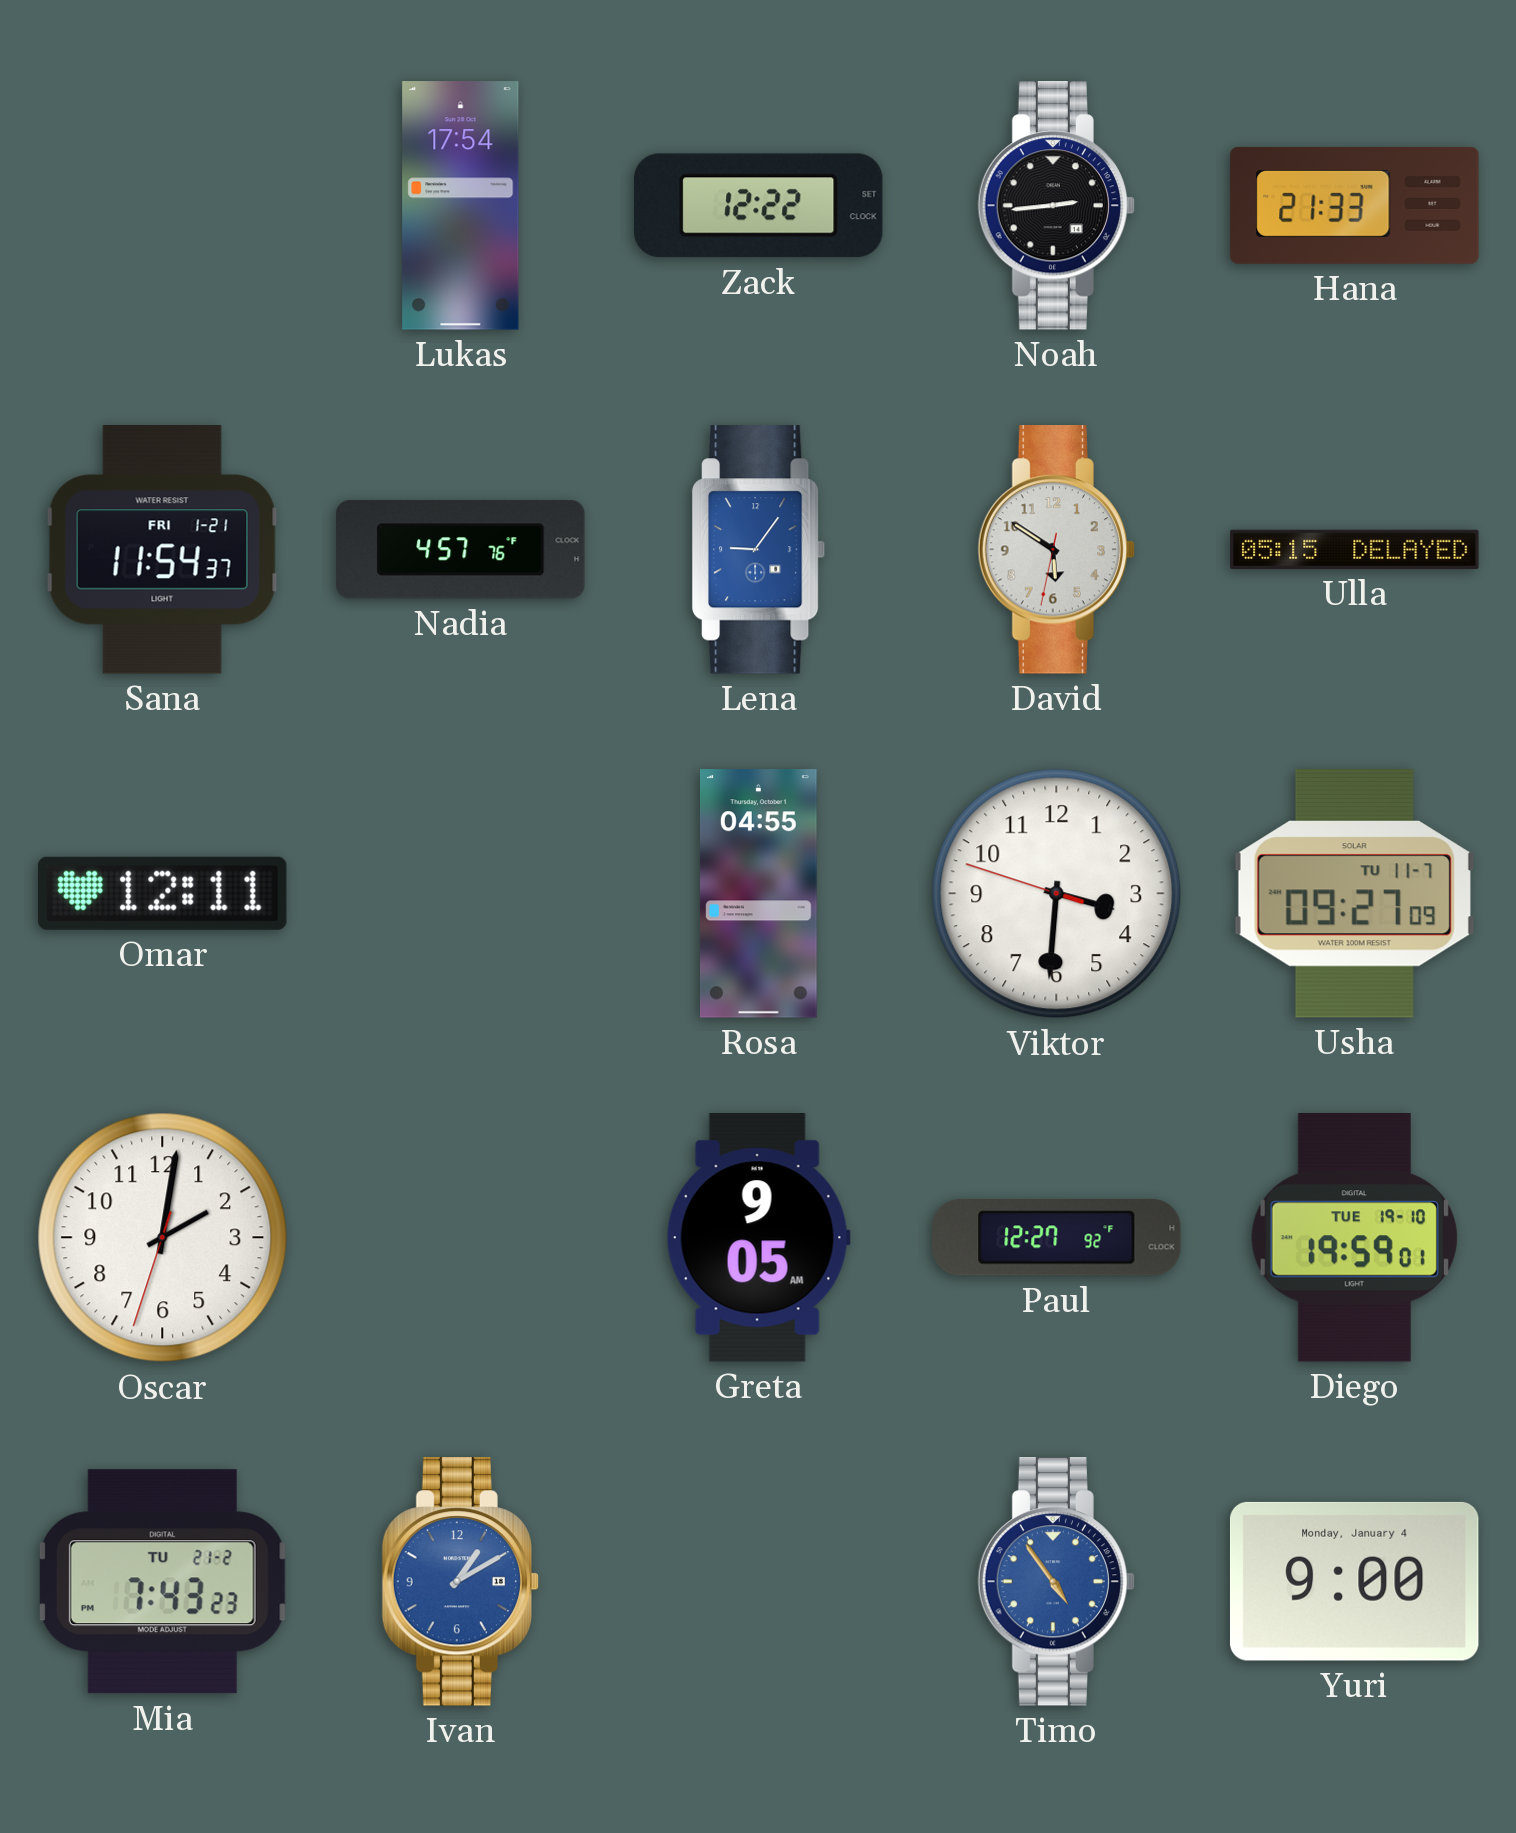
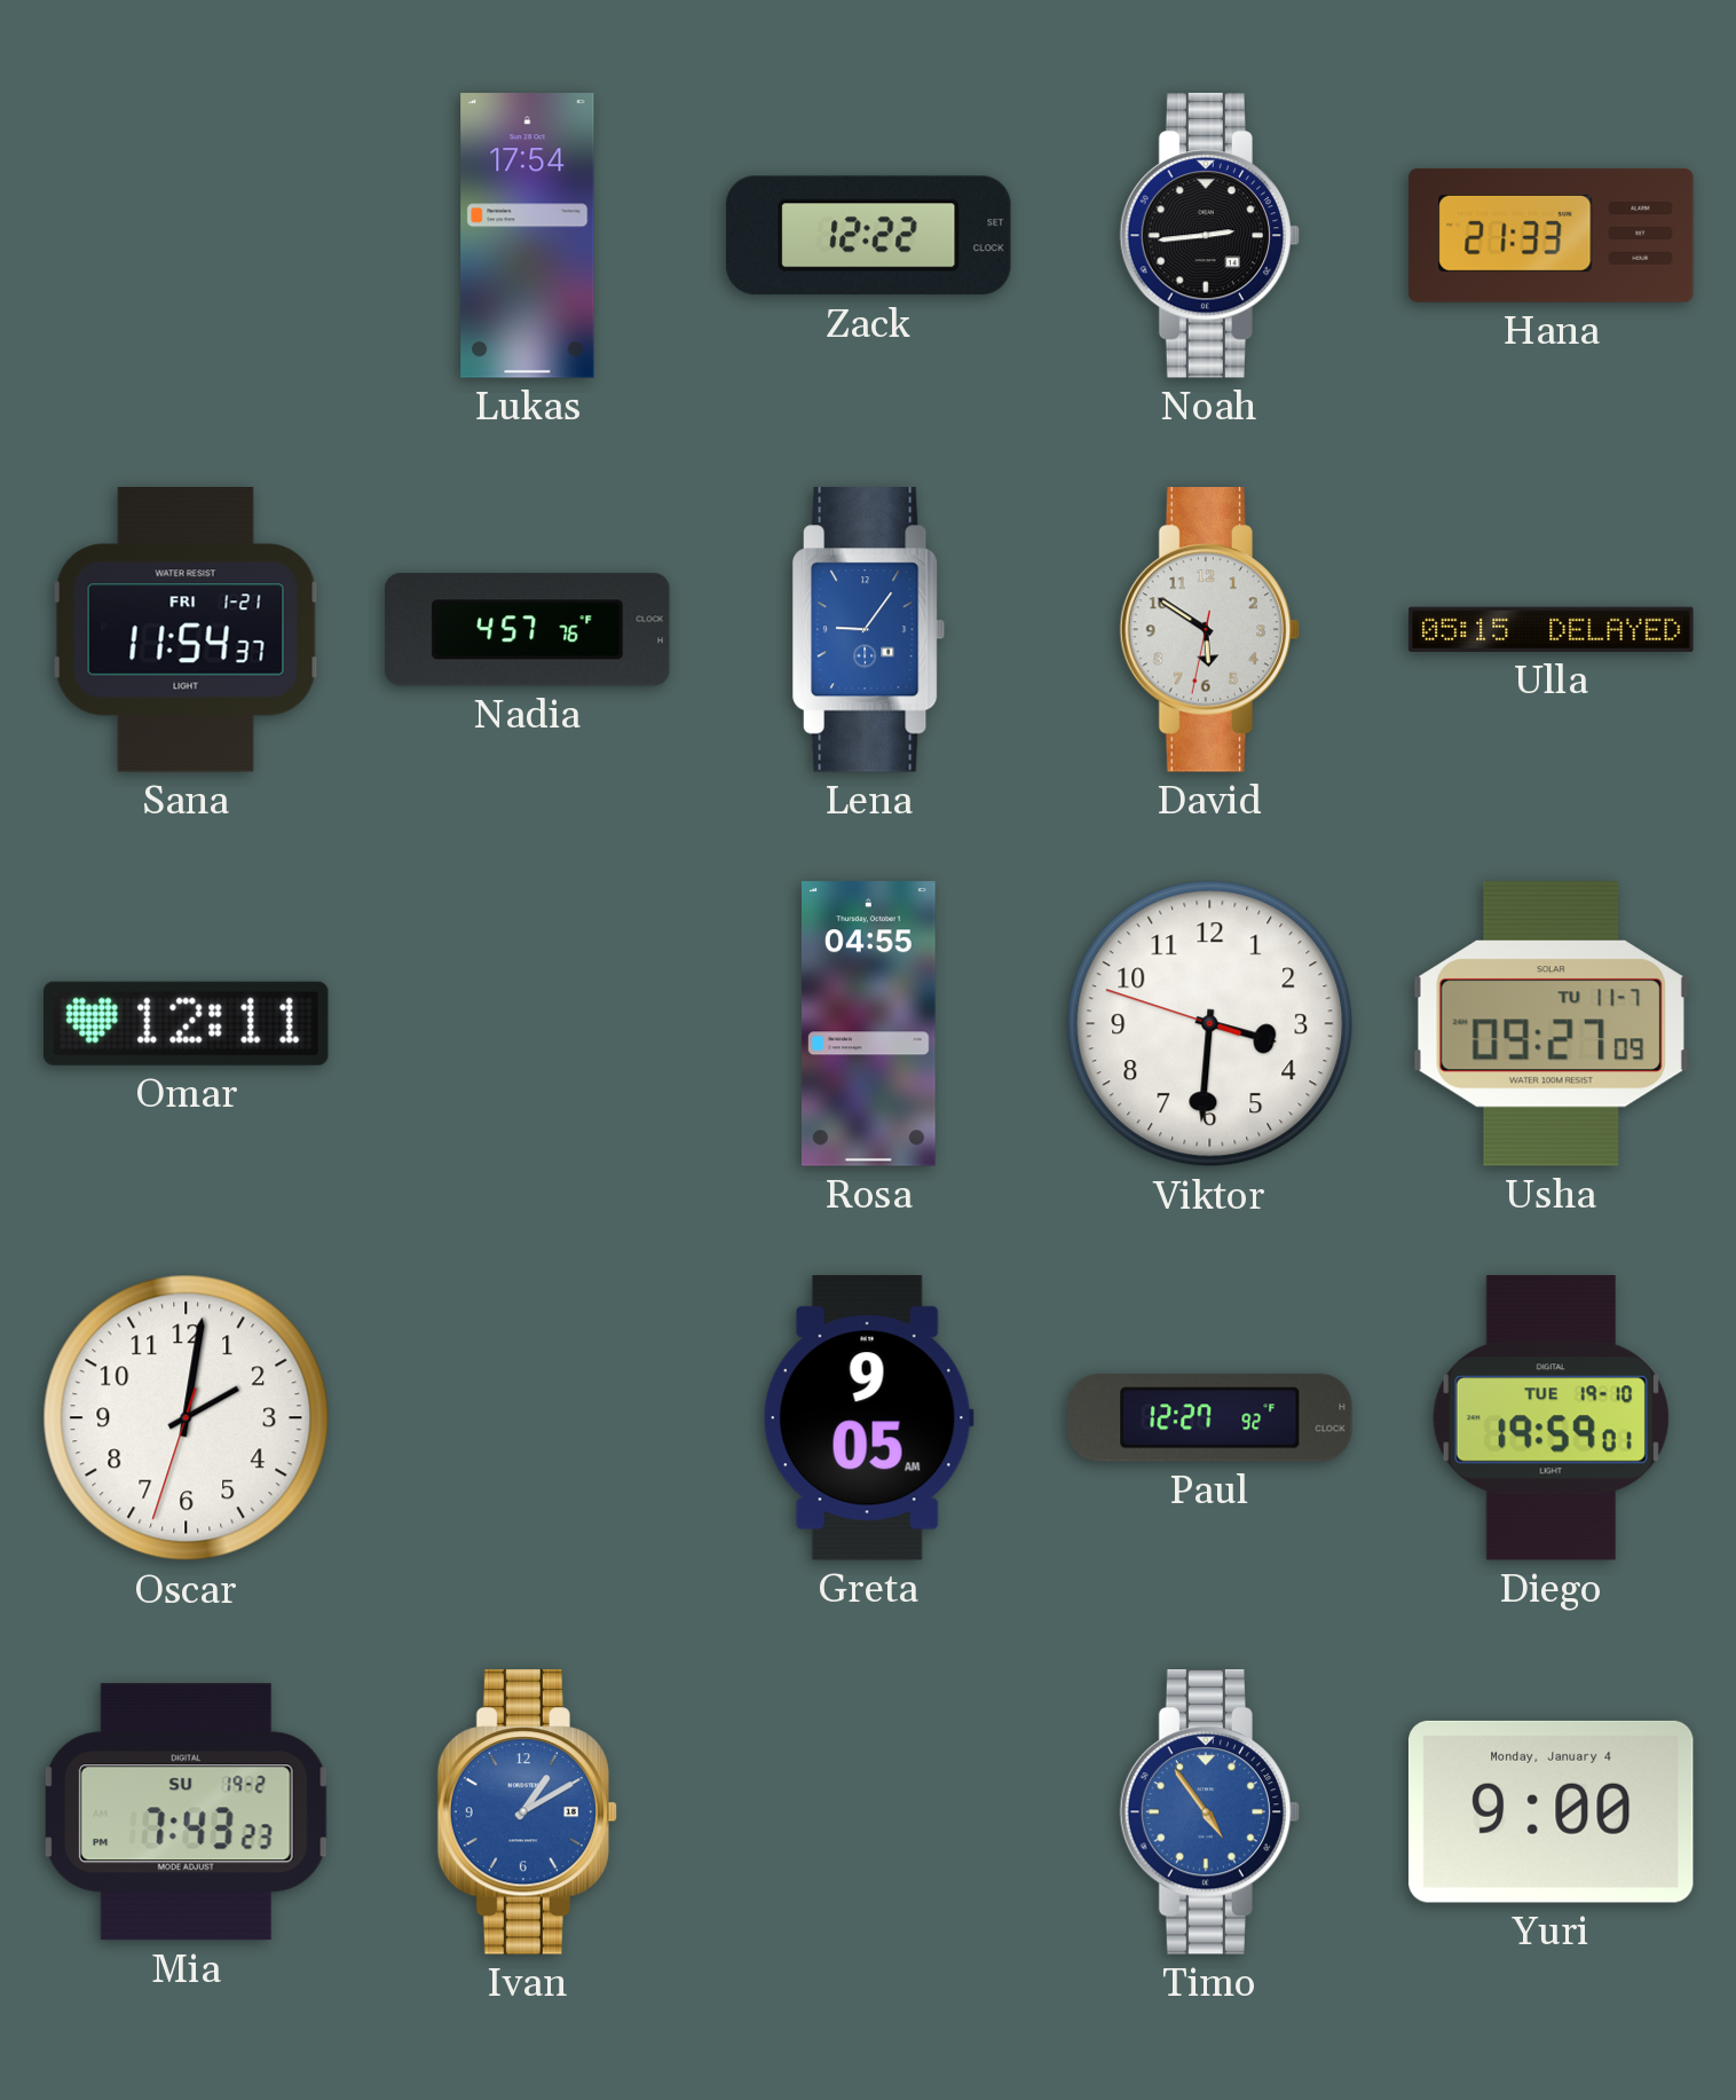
Mia date: TU 21-2 -> SU 19-2
